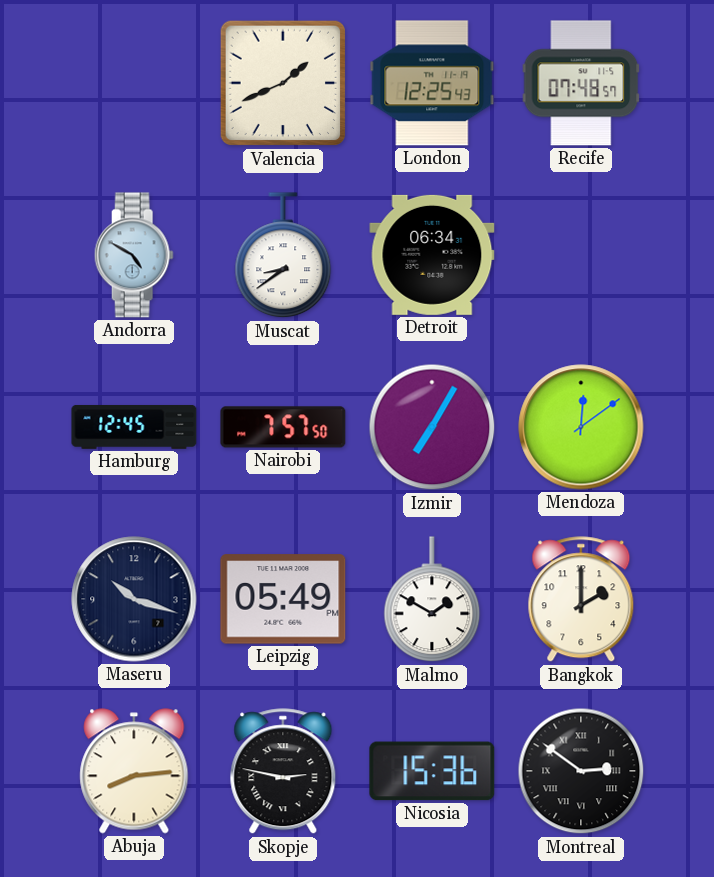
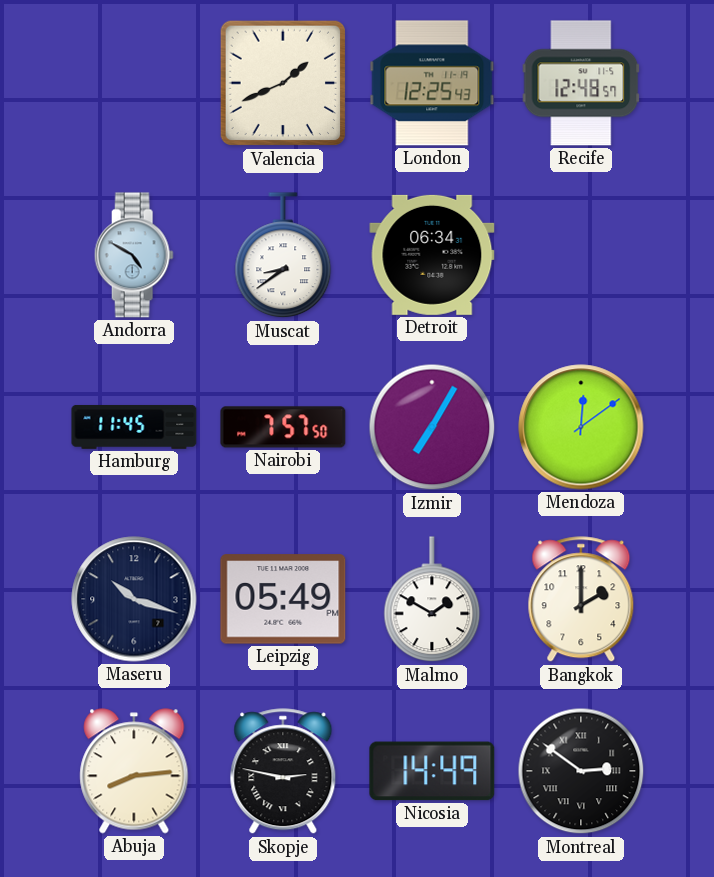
Recife: 07:48 -> 12:48
Hamburg: 12:45 -> 11:45
Nicosia: 15:36 -> 14:49
